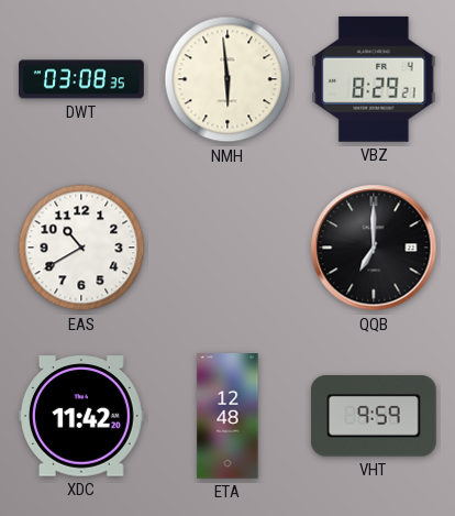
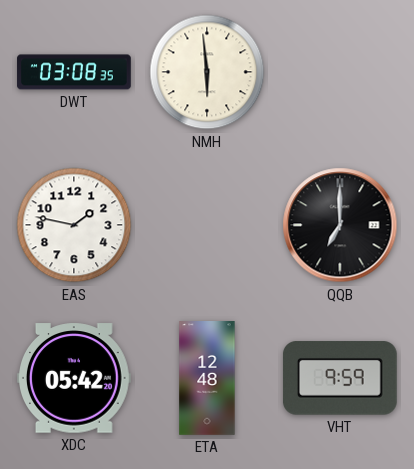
VBZ: 8:29 -> none
EAS: 10:40 -> 1:47
XDC: 11:42 -> 05:42
